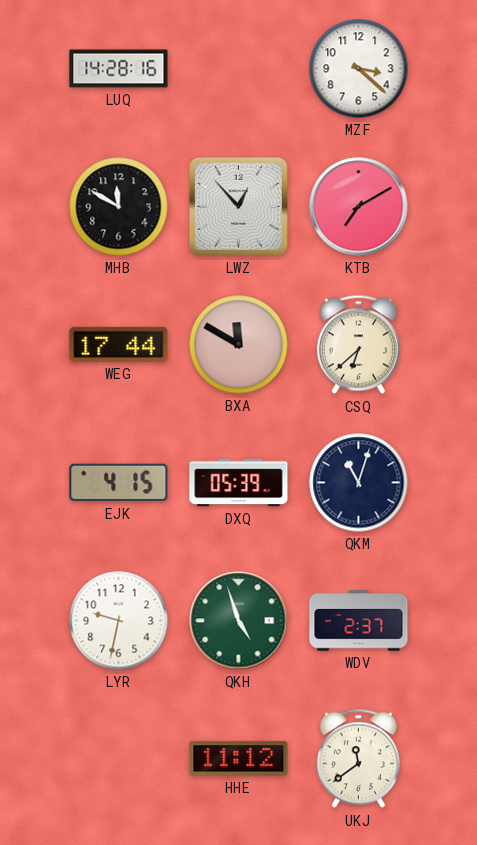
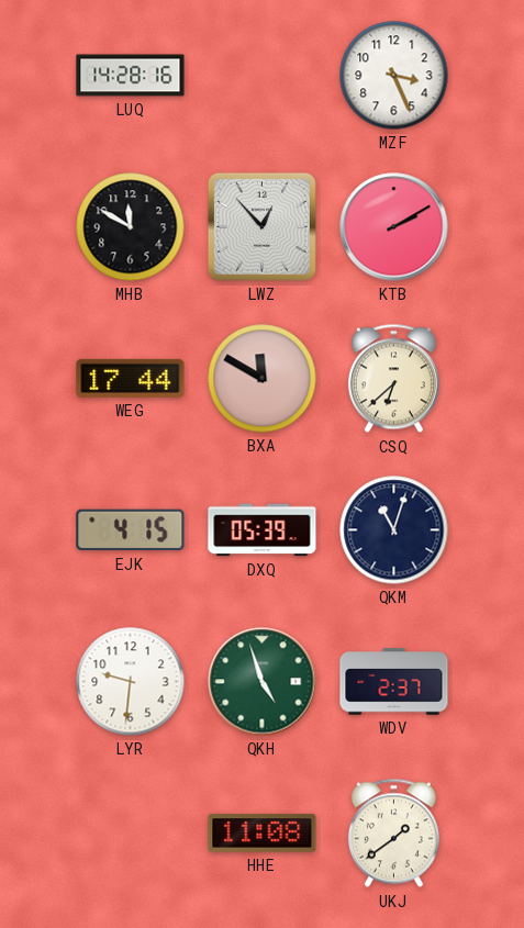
MZF: 3:22 -> 3:26
KTB: 7:10 -> 2:10
LYR: 9:32 -> 9:31
HHE: 11:12 -> 11:08
UKJ: 11:39 -> 1:39
